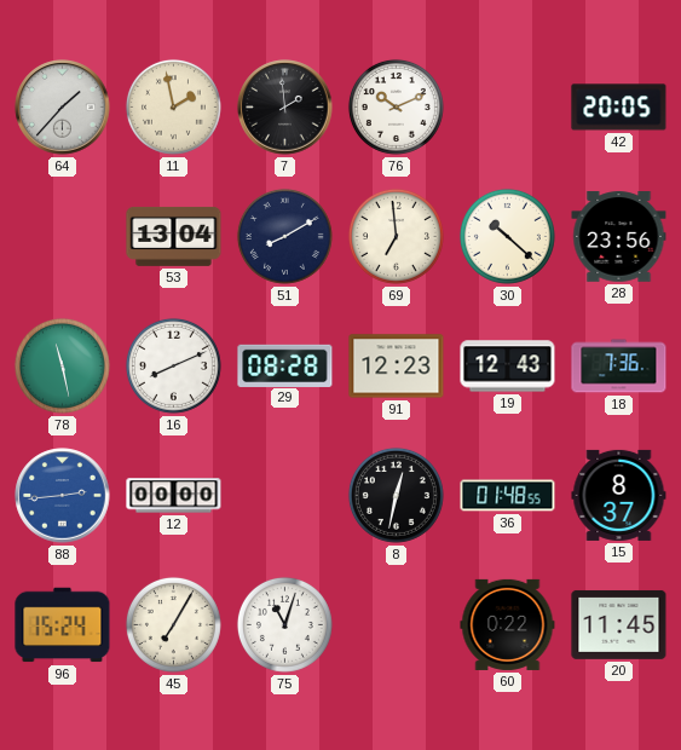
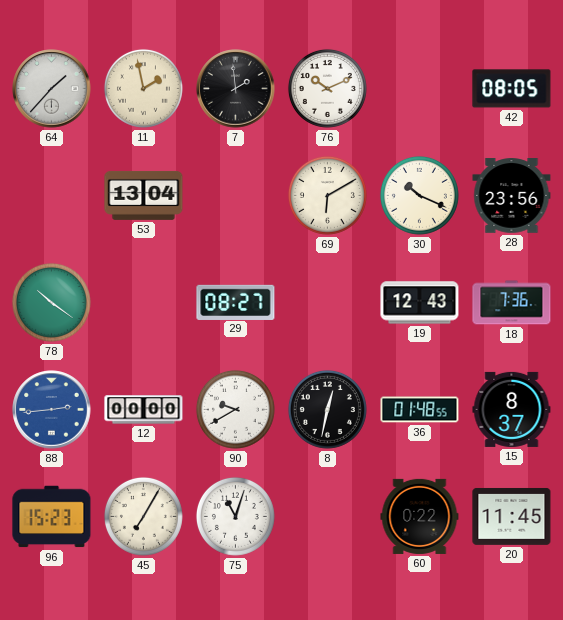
42: 20:05 -> 08:05
51: 8:10 -> none
69: 6:59 -> 6:10
30: 10:22 -> 10:19
78: 11:28 -> 10:21
16: 8:11 -> none
29: 08:28 -> 08:27
91: 12:23 -> none
90: none -> 9:40
96: 15:24 -> 15:23
